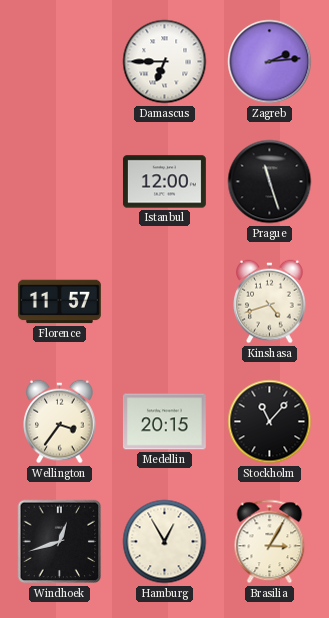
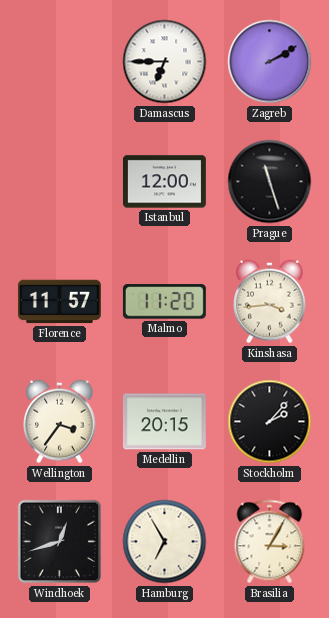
Zagreb: 2:14 -> 2:10
Malmo: none -> 11:20
Kinshasa: 4:42 -> 3:44
Stockholm: 11:07 -> 2:07
Hamburg: 12:55 -> 6:55
